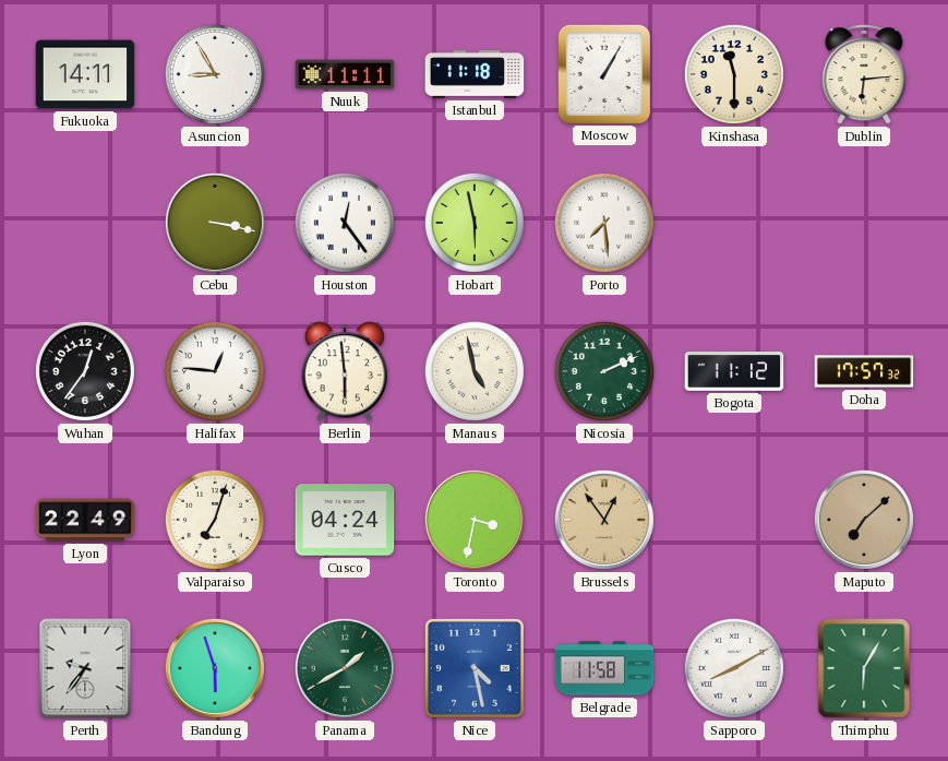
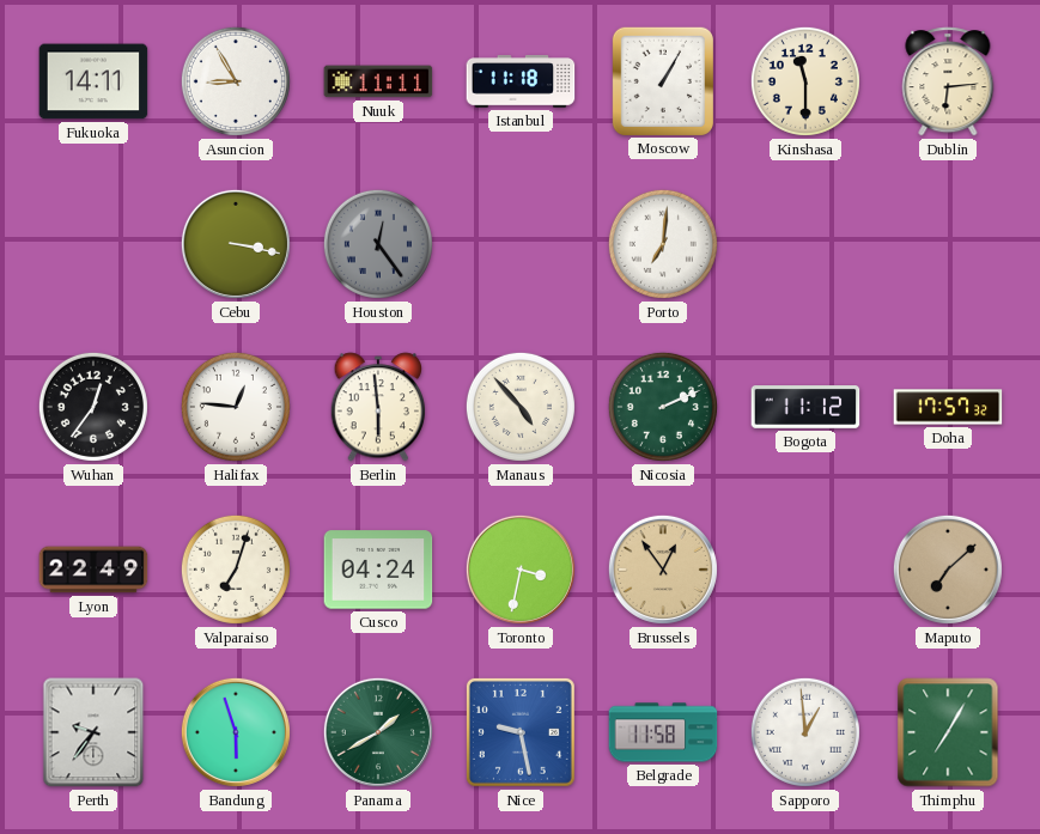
Houston dial: white -> grey
Hobart: 5:58 -> none
Porto: 7:29 -> 7:01
Manaus: 4:58 -> 4:53
Nice: 4:28 -> 9:28
Sapporo: 8:10 -> 12:59
Thimphu: 6:05 -> 7:05
